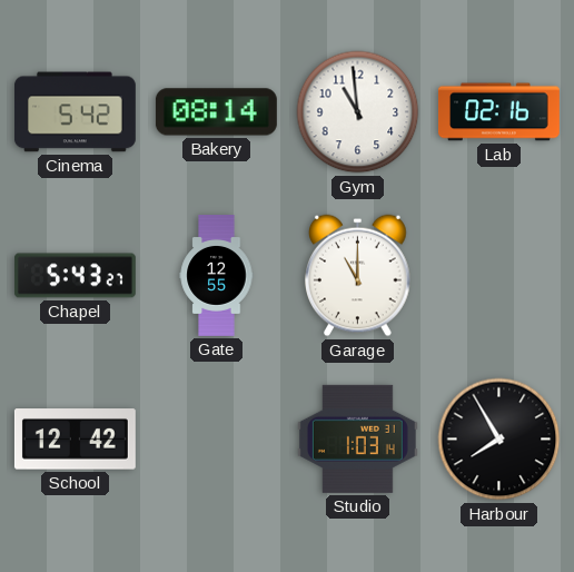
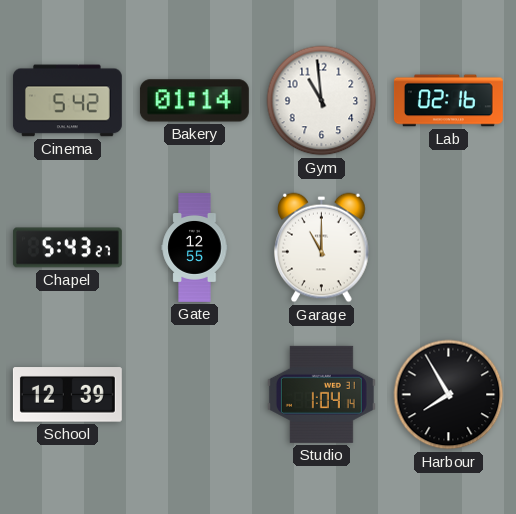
Bakery: 08:14 -> 01:14
School: 12:42 -> 12:39
Studio: 1:03 -> 1:04
